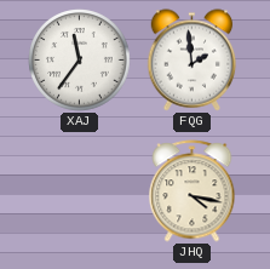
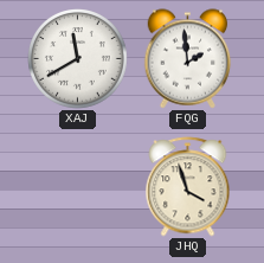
XAJ: 11:36 -> 11:40
JHQ: 4:17 -> 3:57
